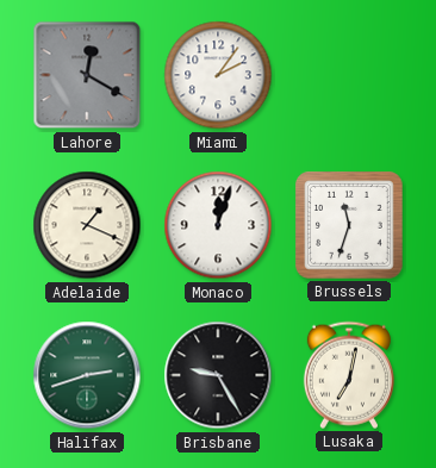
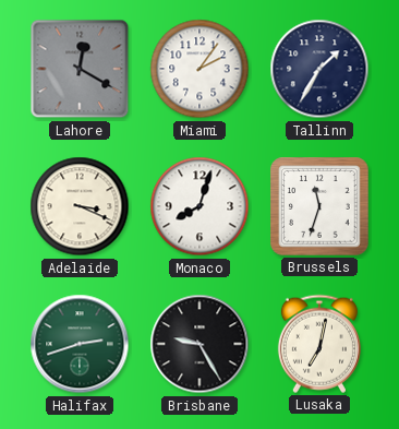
Tallinn: none -> 1:35
Adelaide: 1:19 -> 3:19
Monaco: 12:03 -> 8:03
